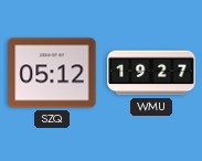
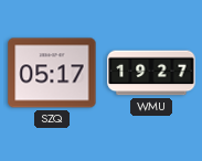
SZQ: 05:12 -> 05:17
